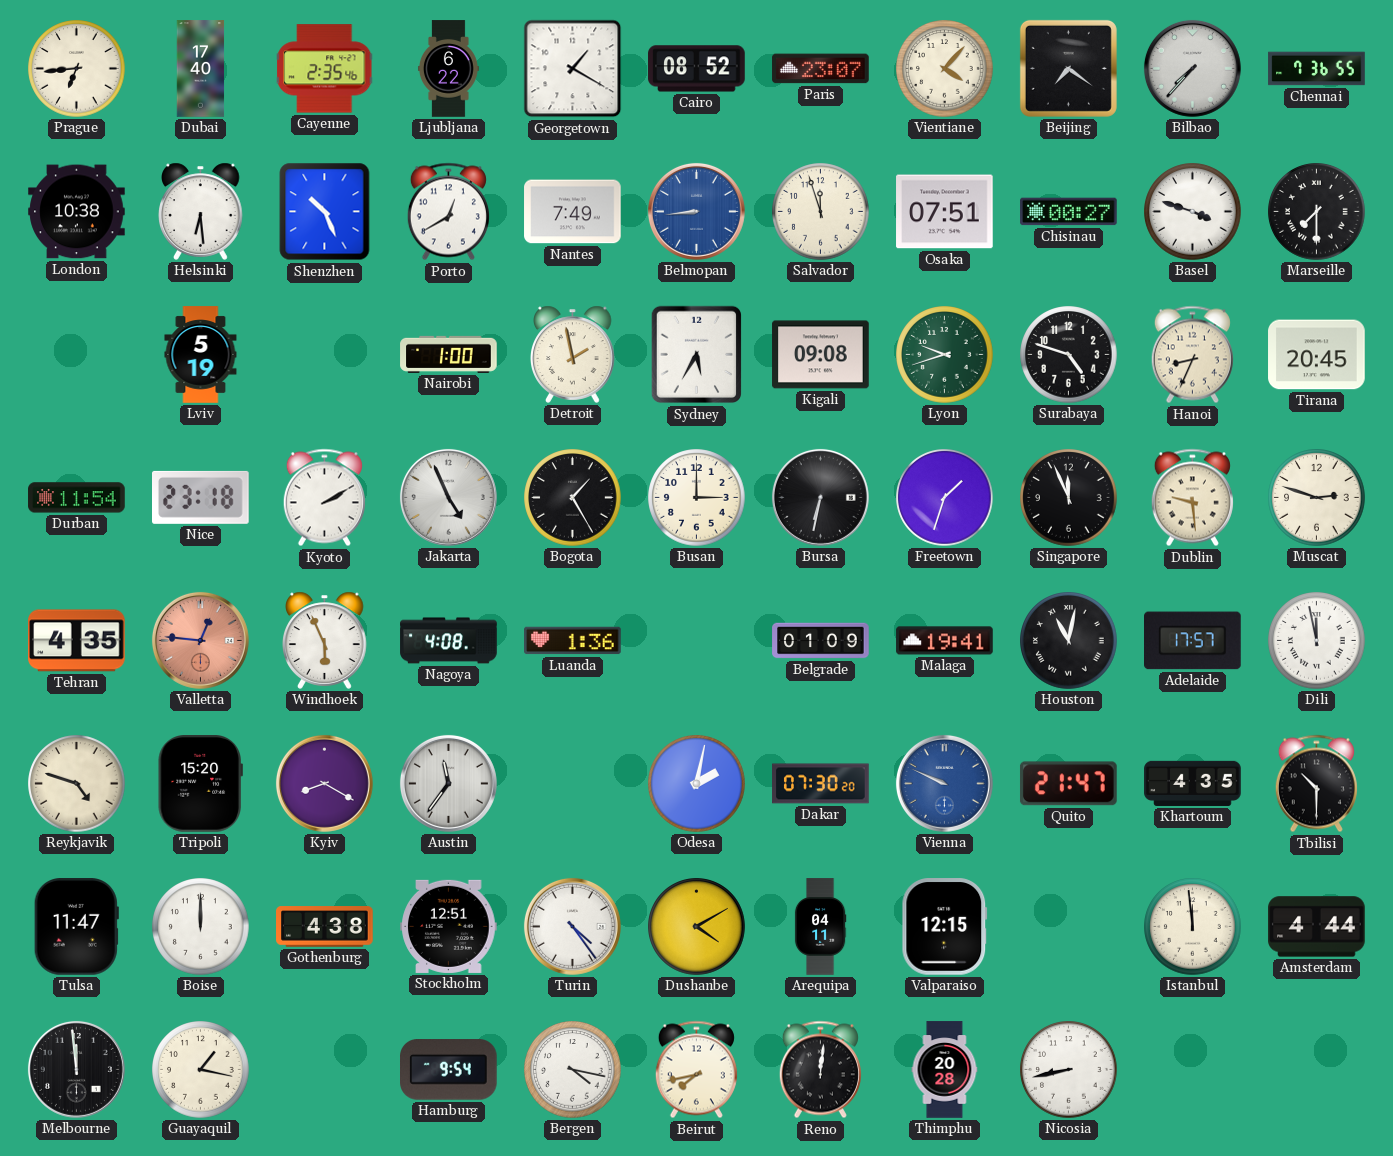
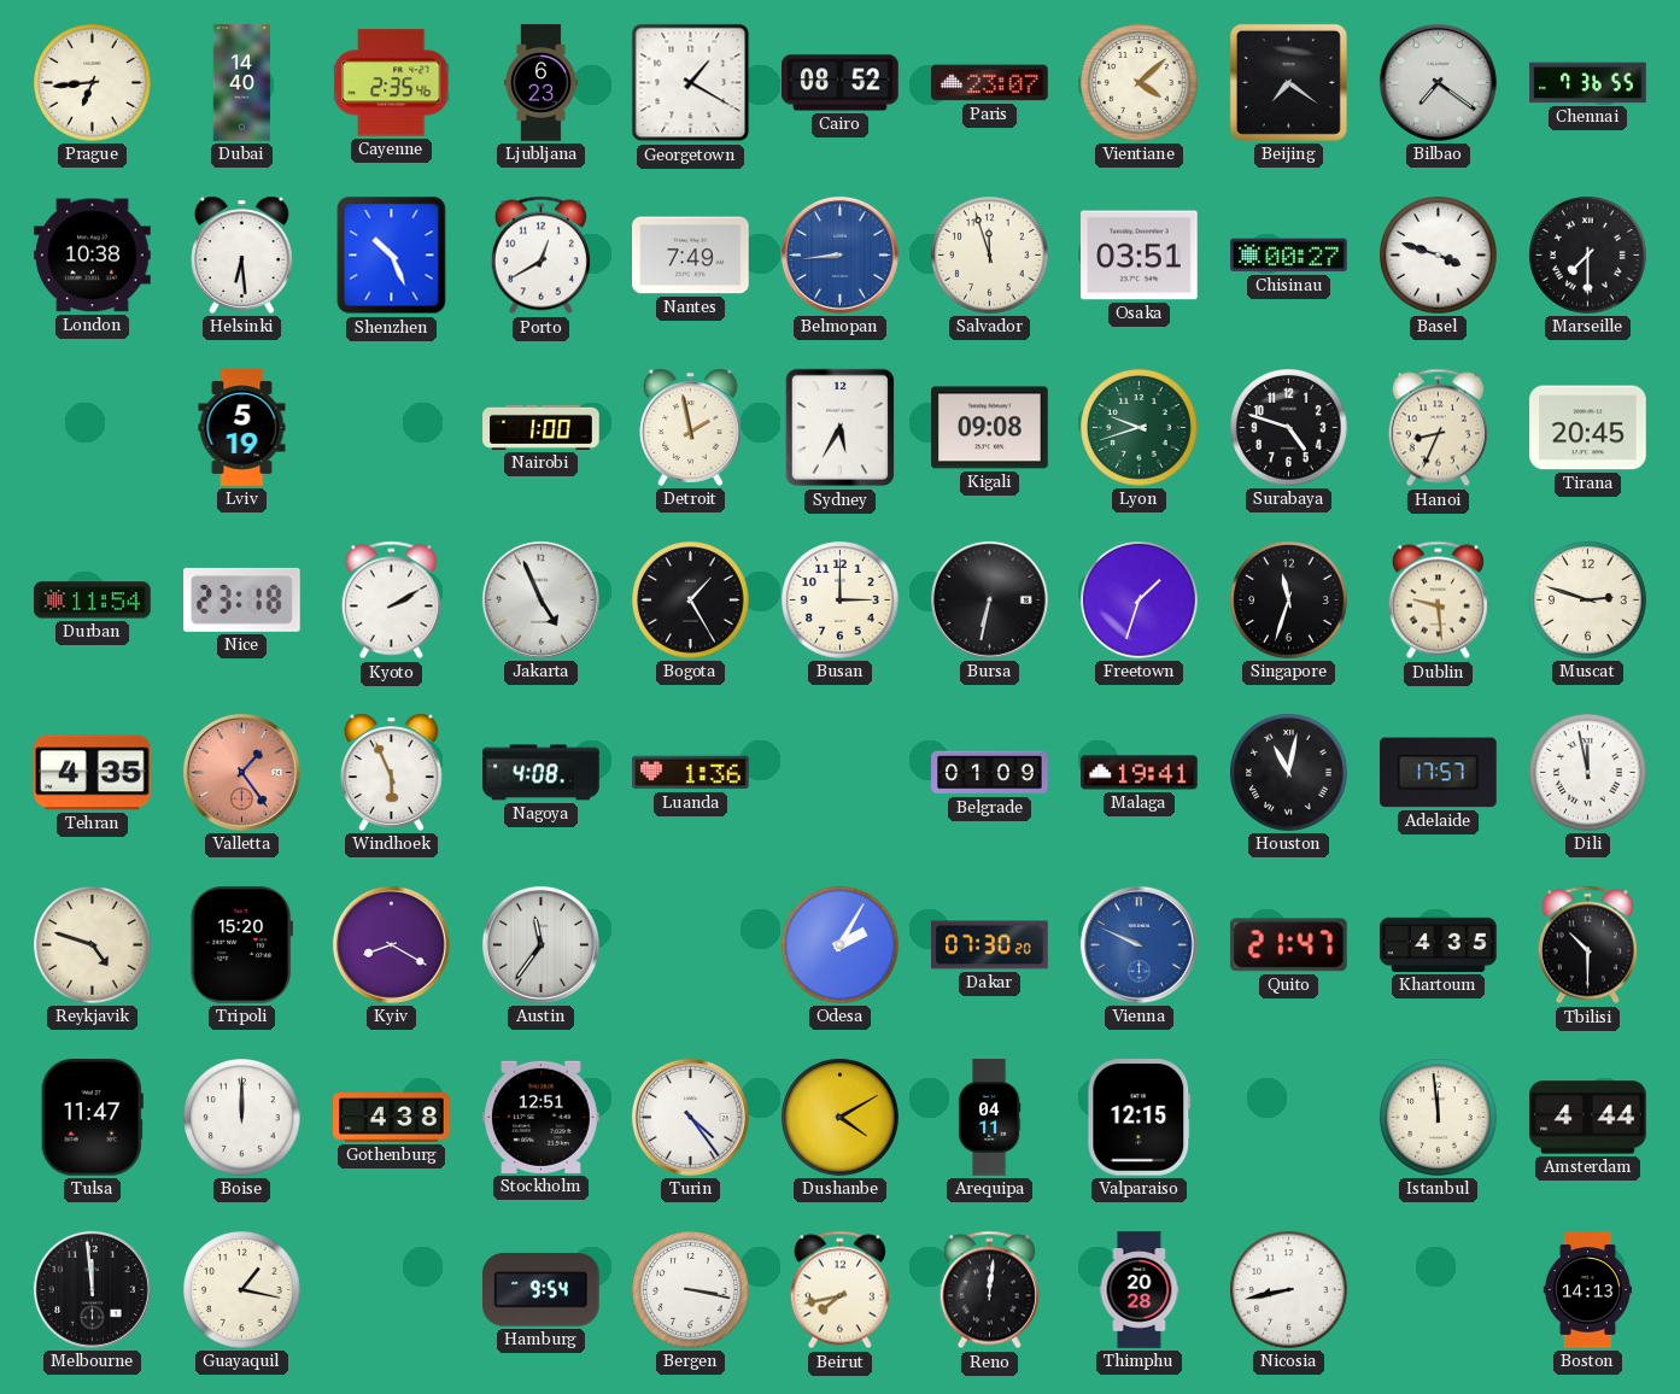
Dubai: 17:40 -> 14:40
Ljubljana: 6:22 -> 6:23
Vientiane: 4:07 -> 4:08
Bilbao: 7:37 -> 7:21
Osaka: 07:51 -> 03:51
Singapore: 11:56 -> 11:33
Valletta: 12:46 -> 1:24
Odesa: 2:02 -> 2:05
Bergen: 4:17 -> 3:17
Boston: none -> 14:13
